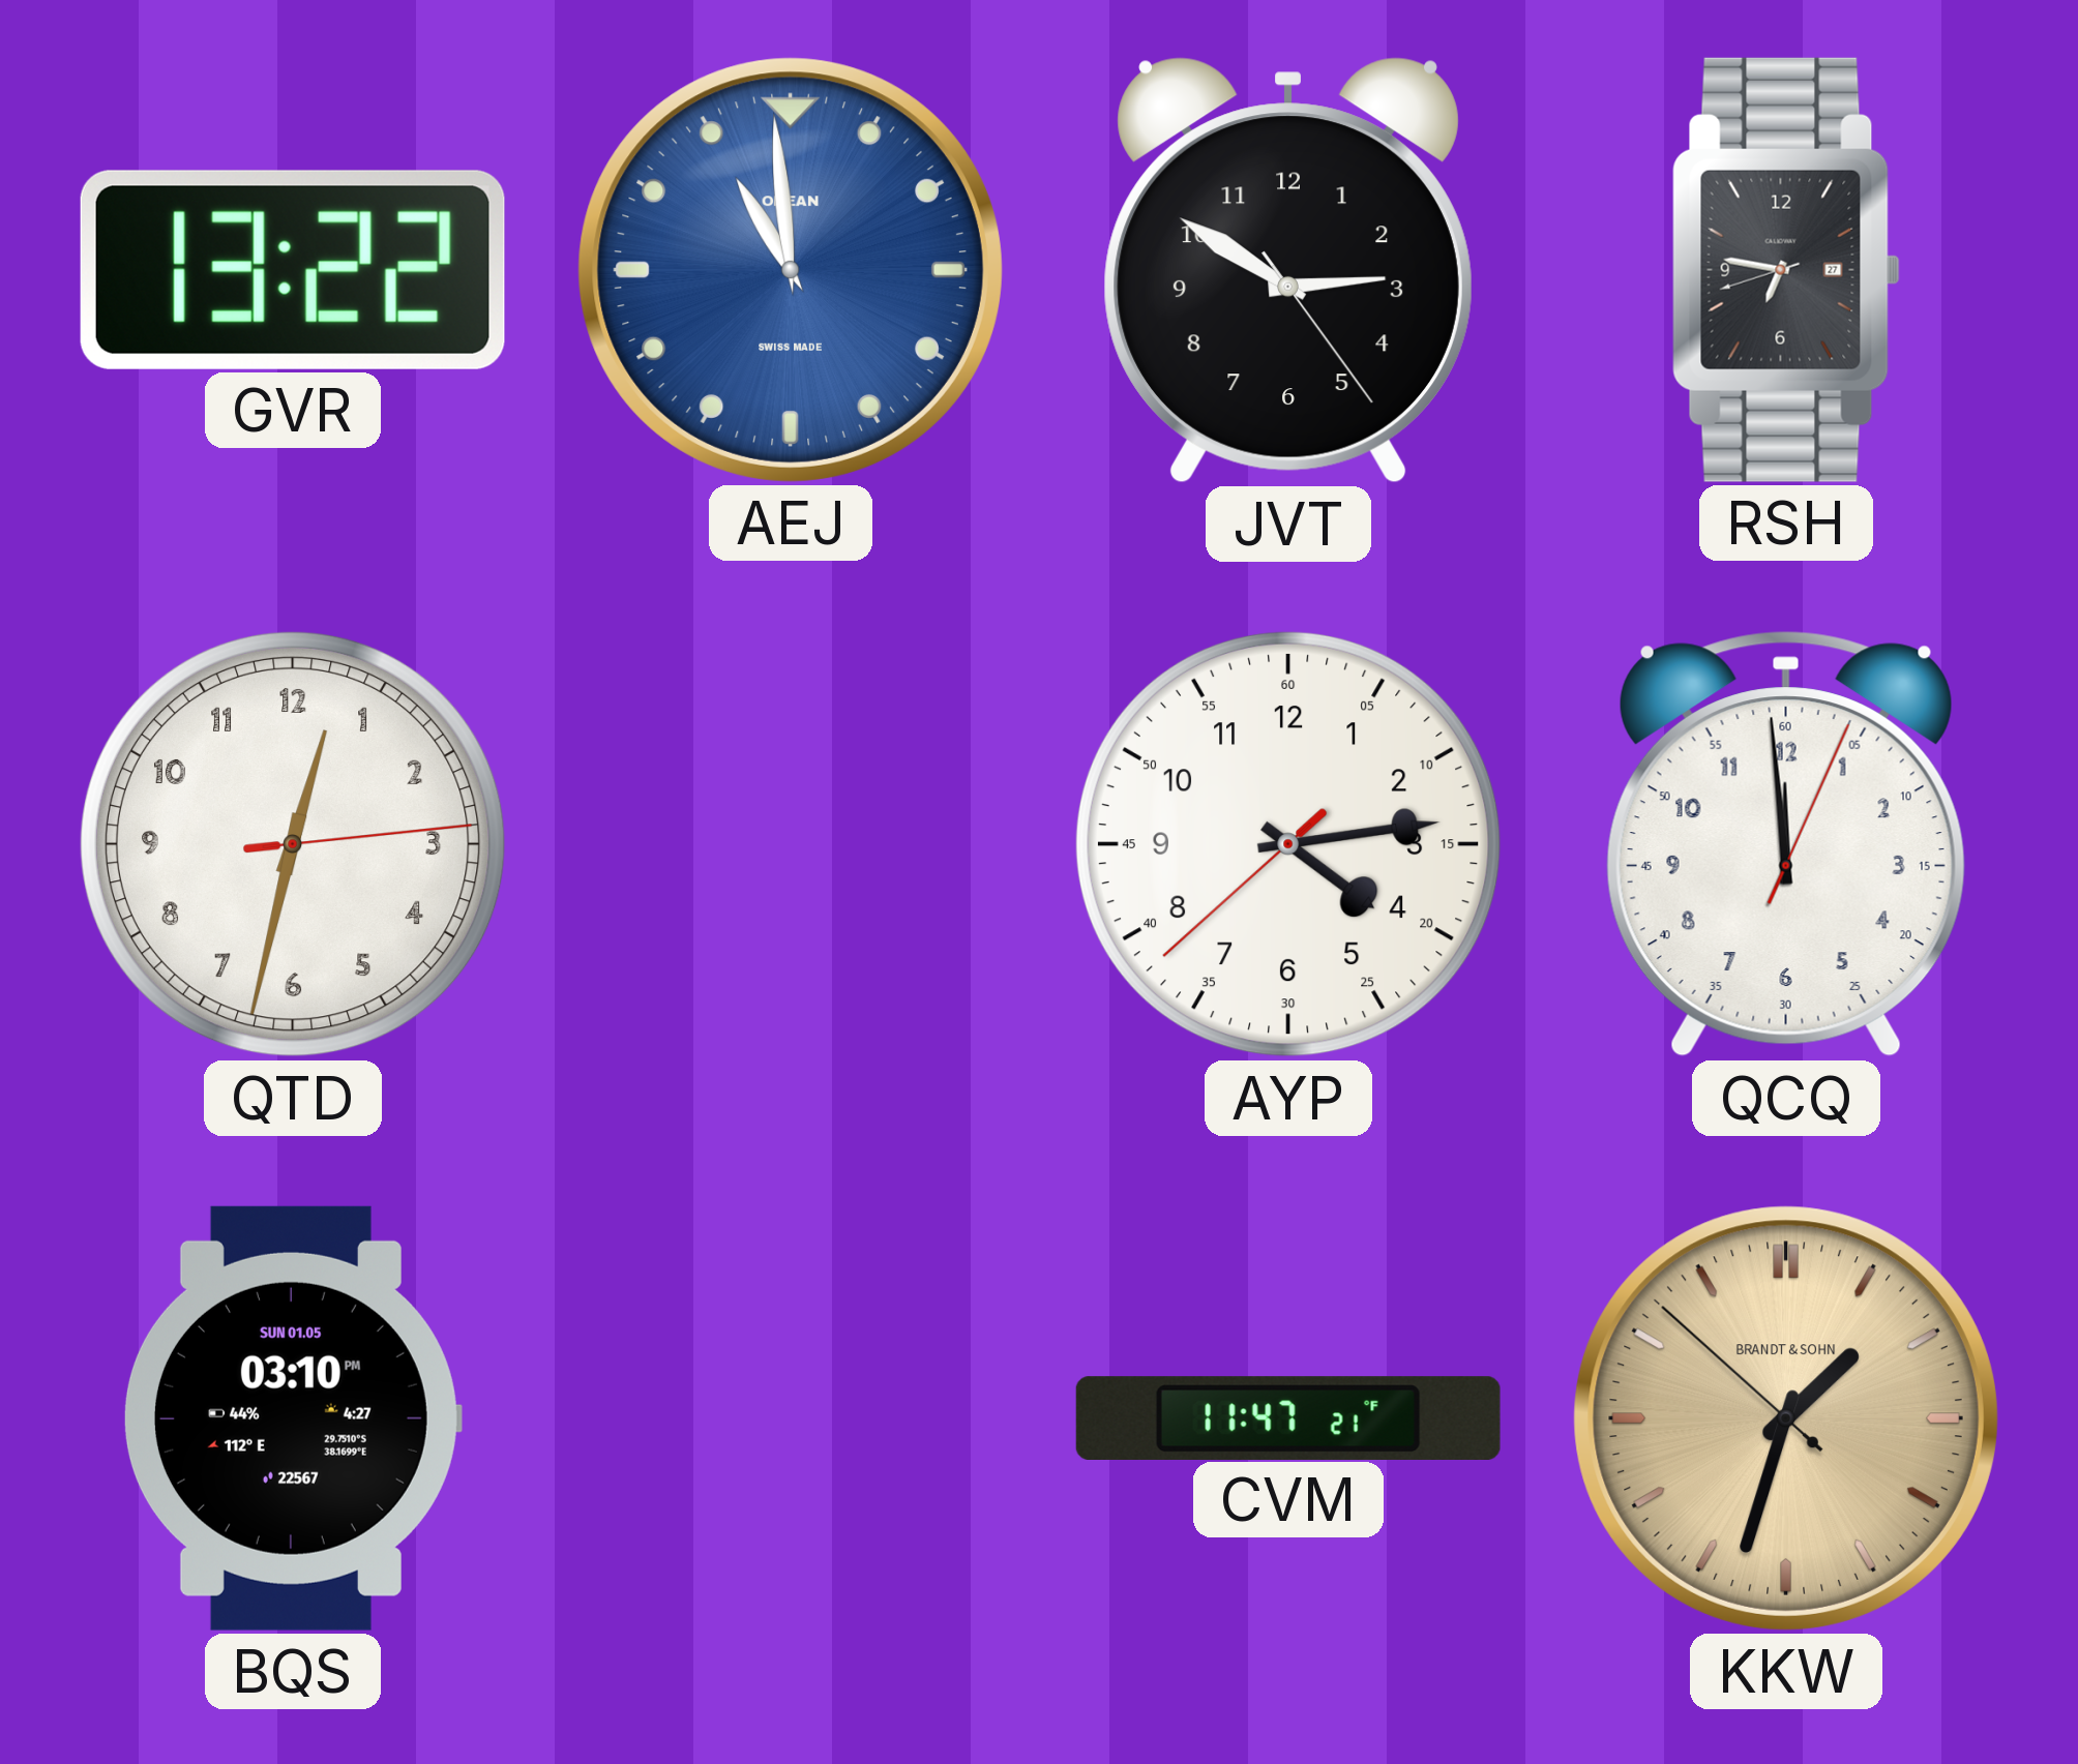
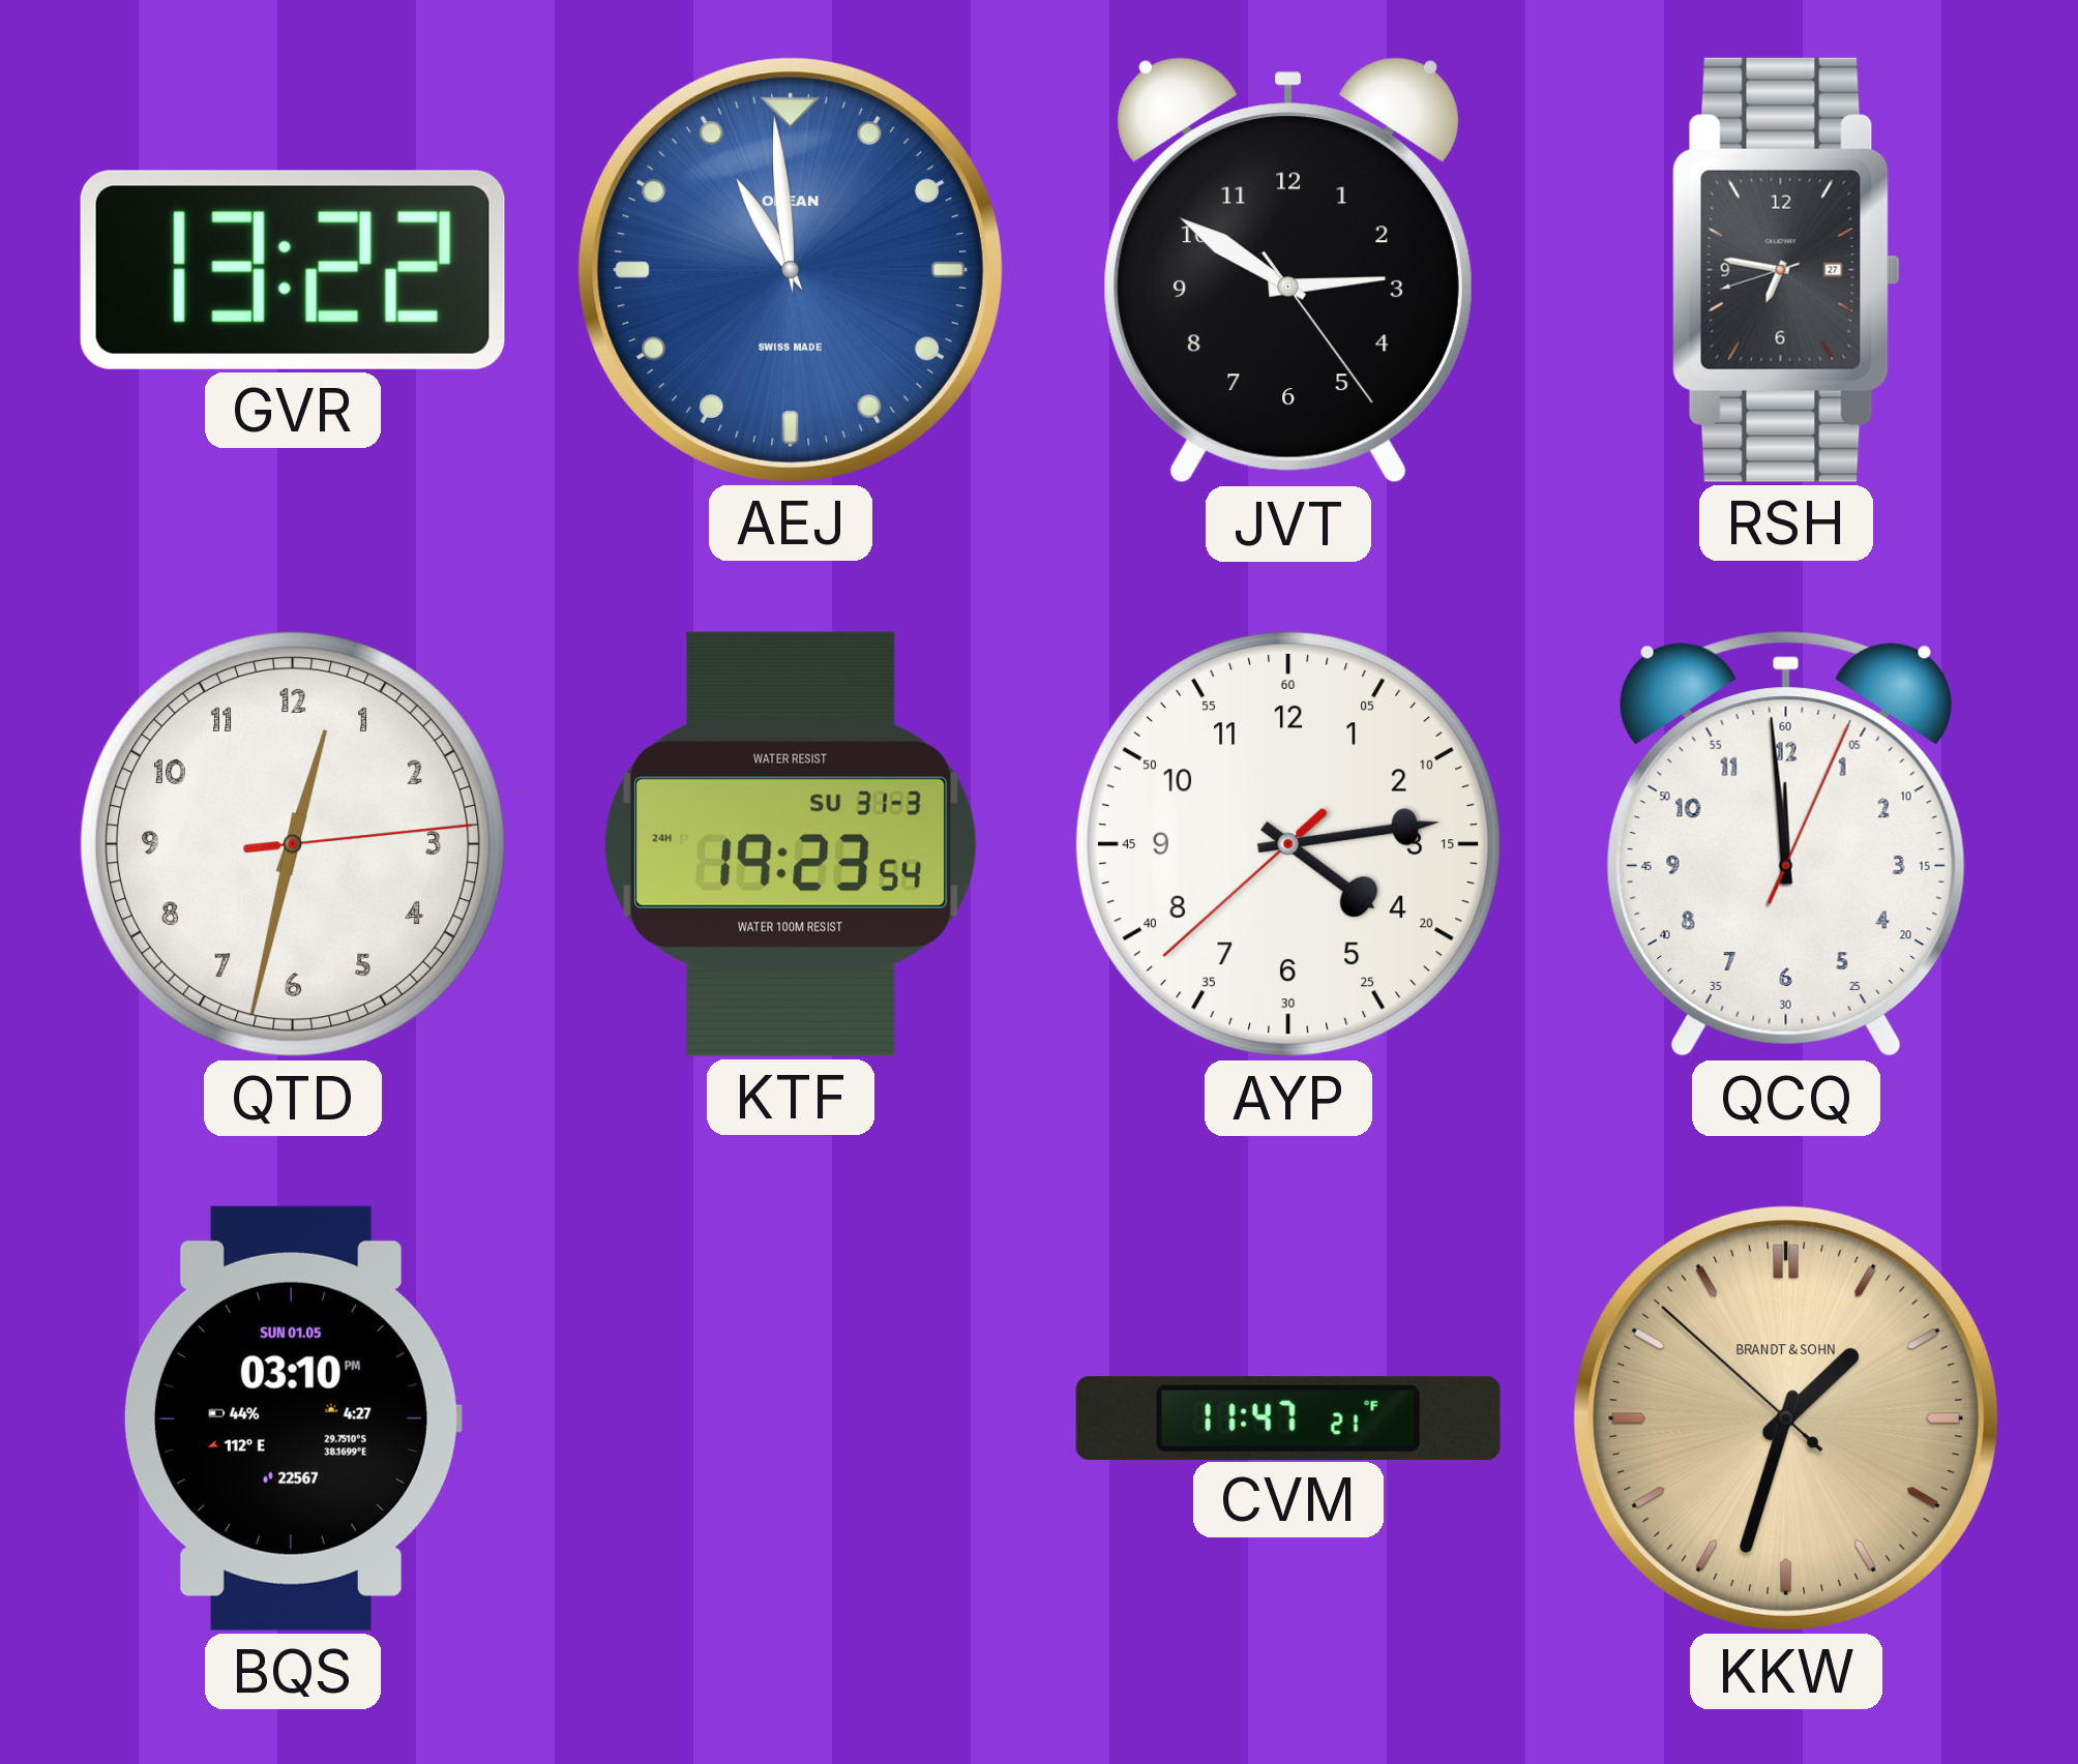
KTF: none -> 19:23
